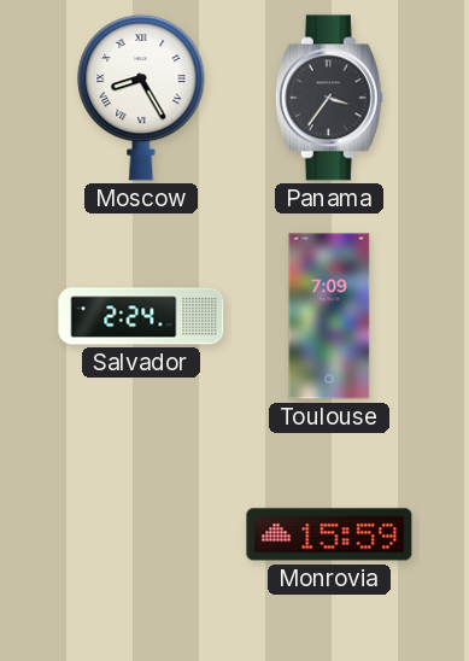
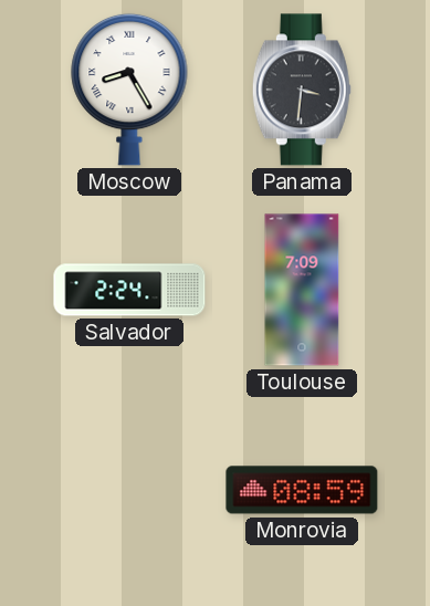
Panama: 3:36 -> 3:31
Monrovia: 15:59 -> 08:59
